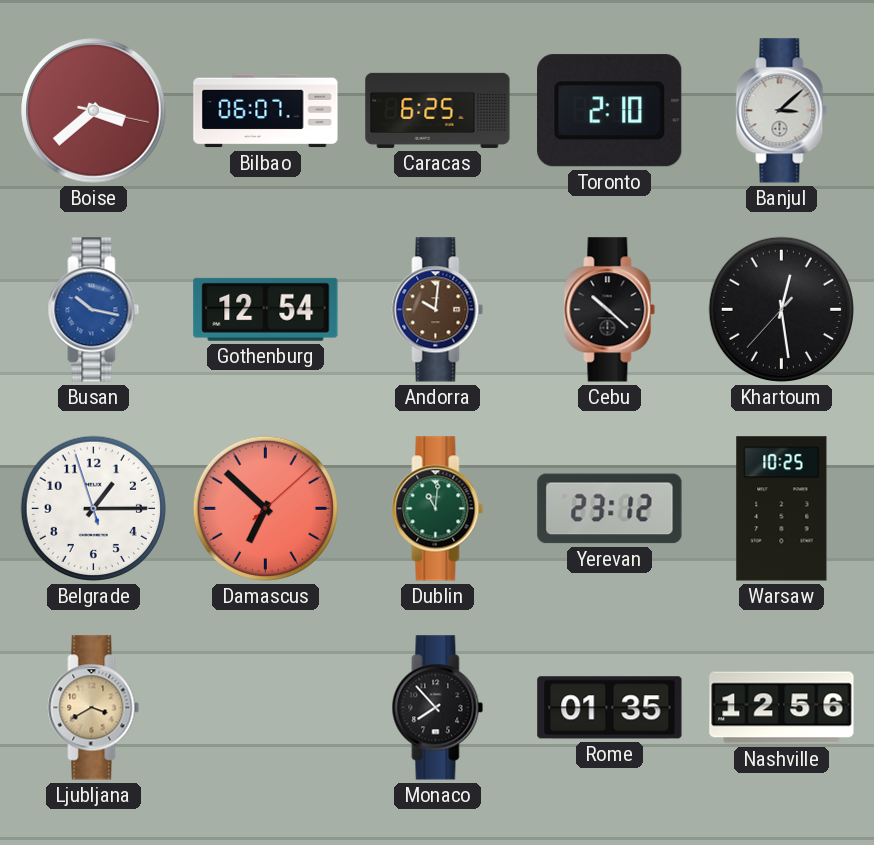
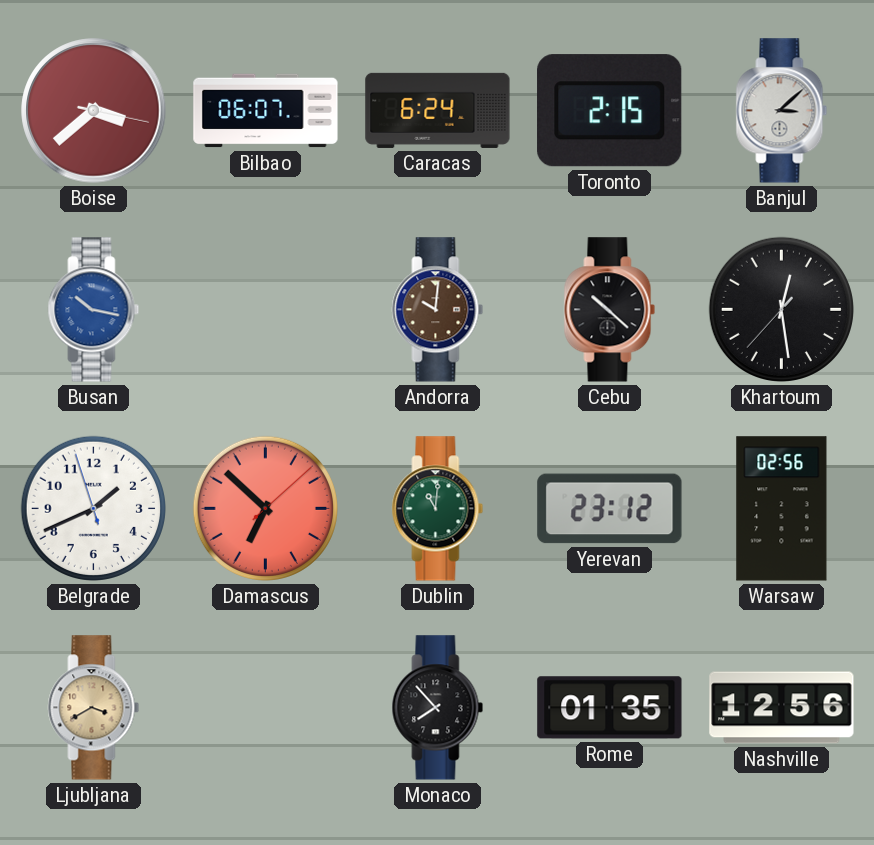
Caracas: 6:25 -> 6:24
Toronto: 2:10 -> 2:15
Gothenburg: 12:54 -> none
Belgrade: 1:14 -> 1:40
Warsaw: 10:25 -> 02:56
